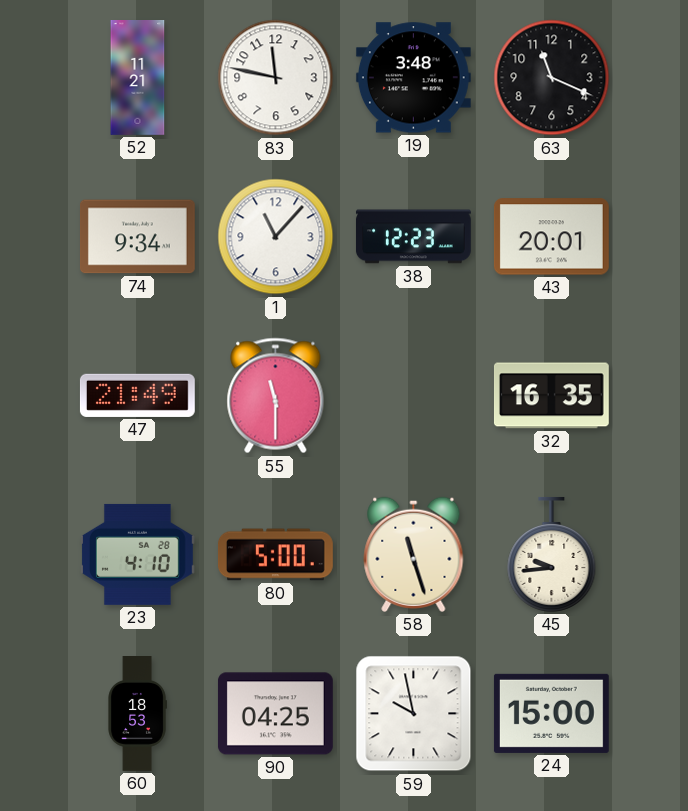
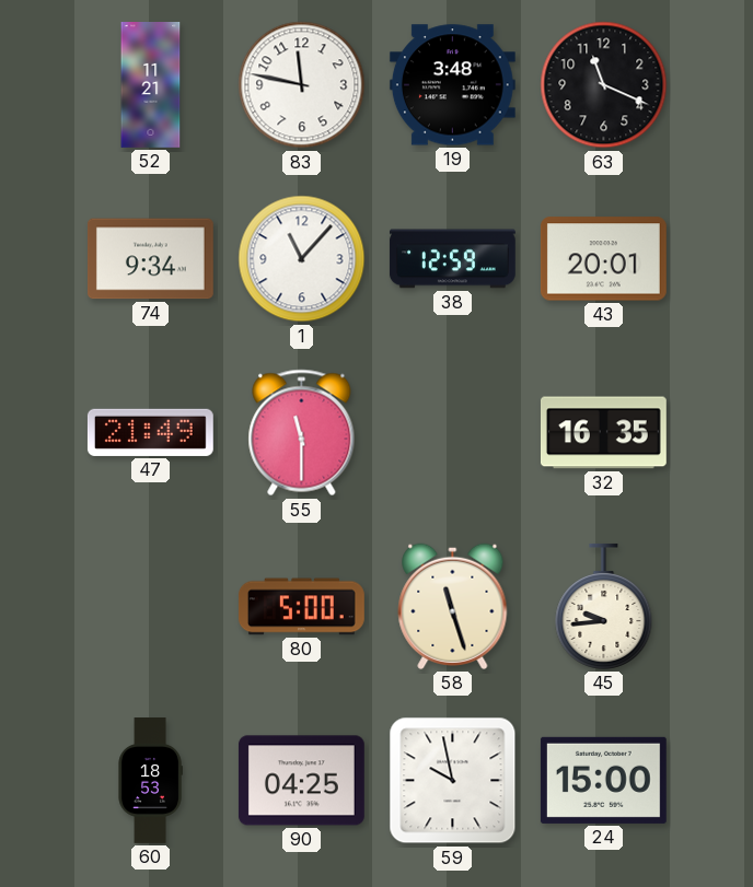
38: 12:23 -> 12:59
23: 4:10 -> none
